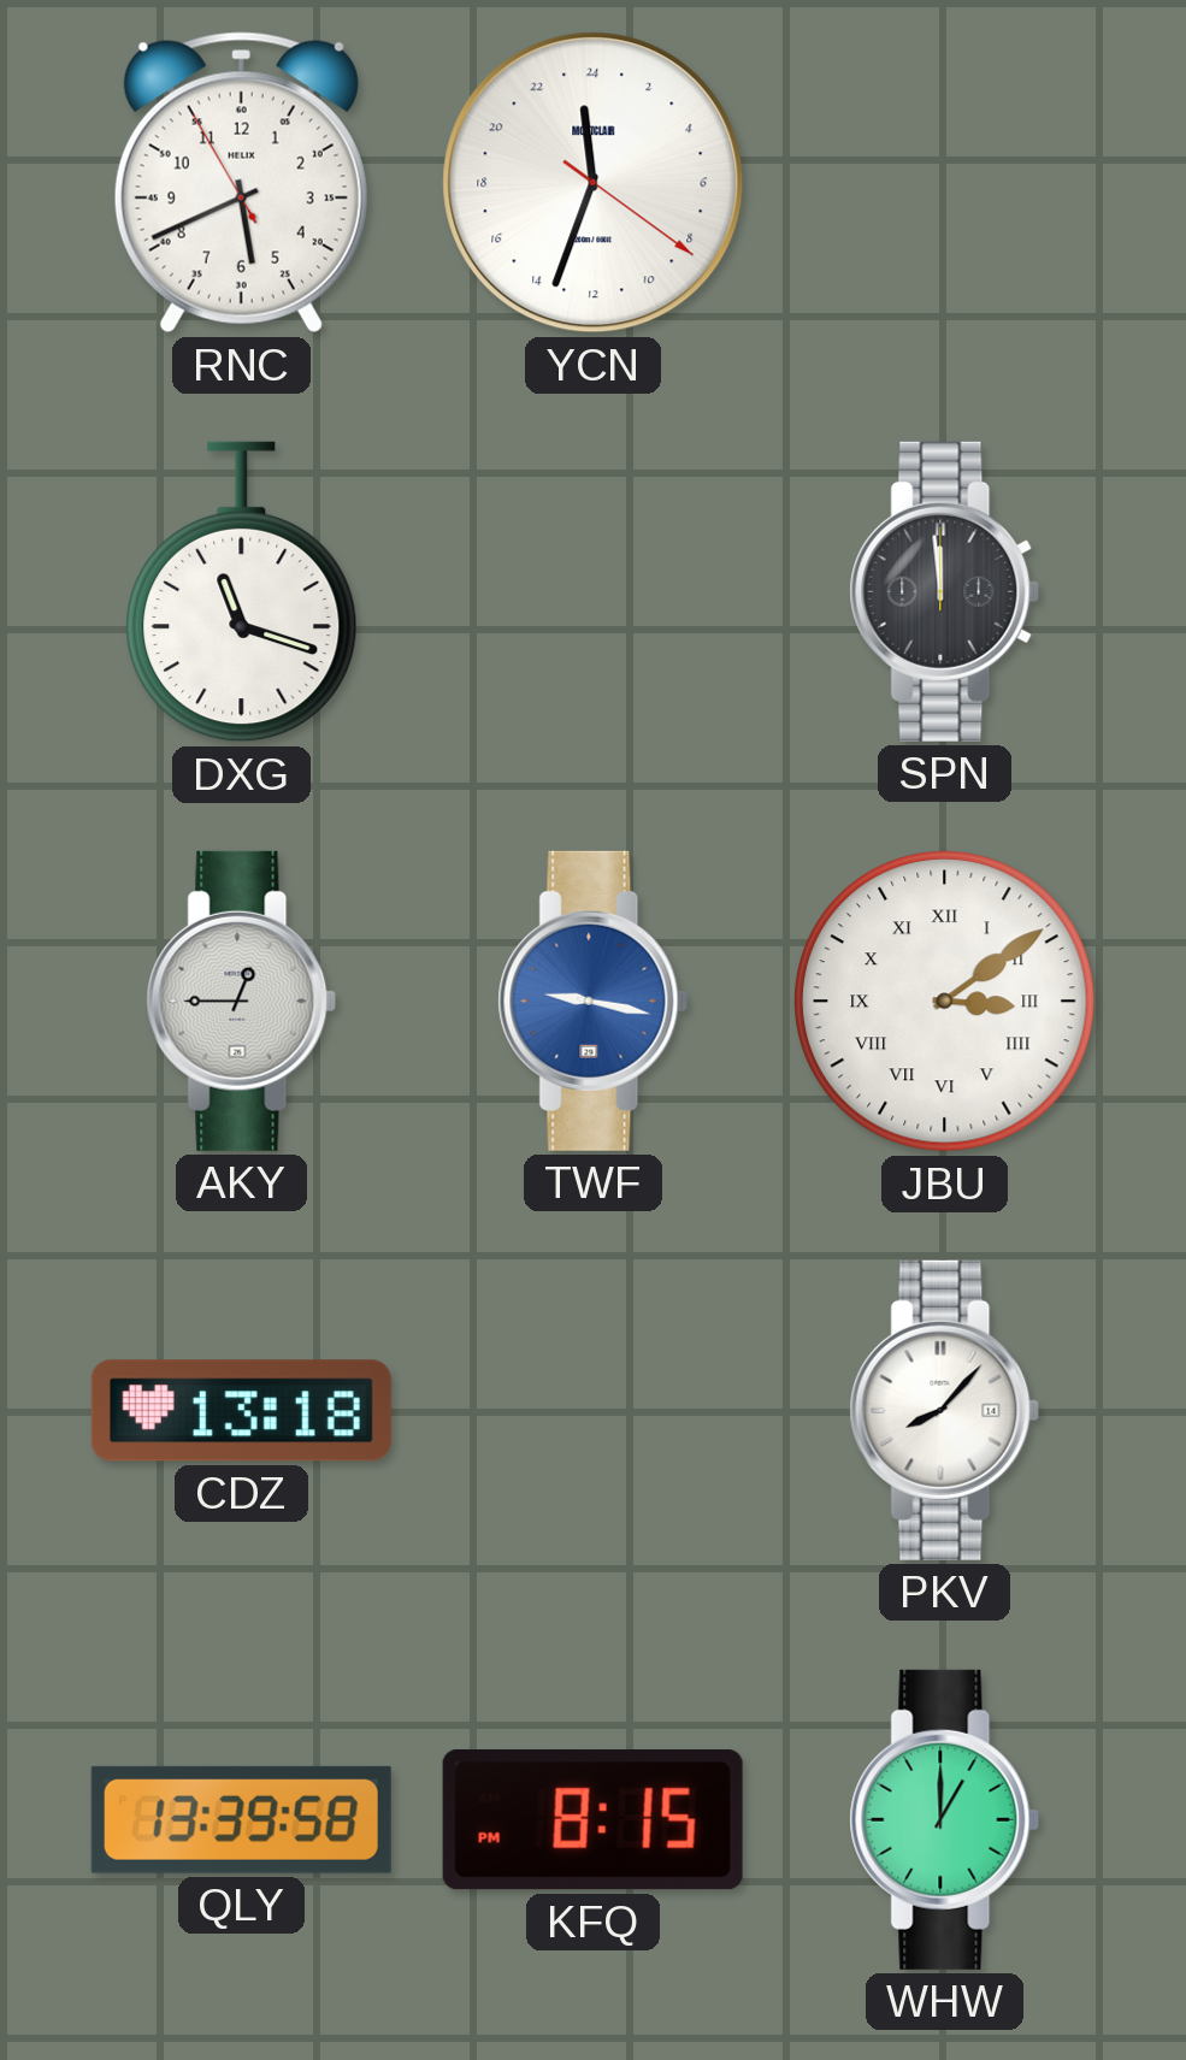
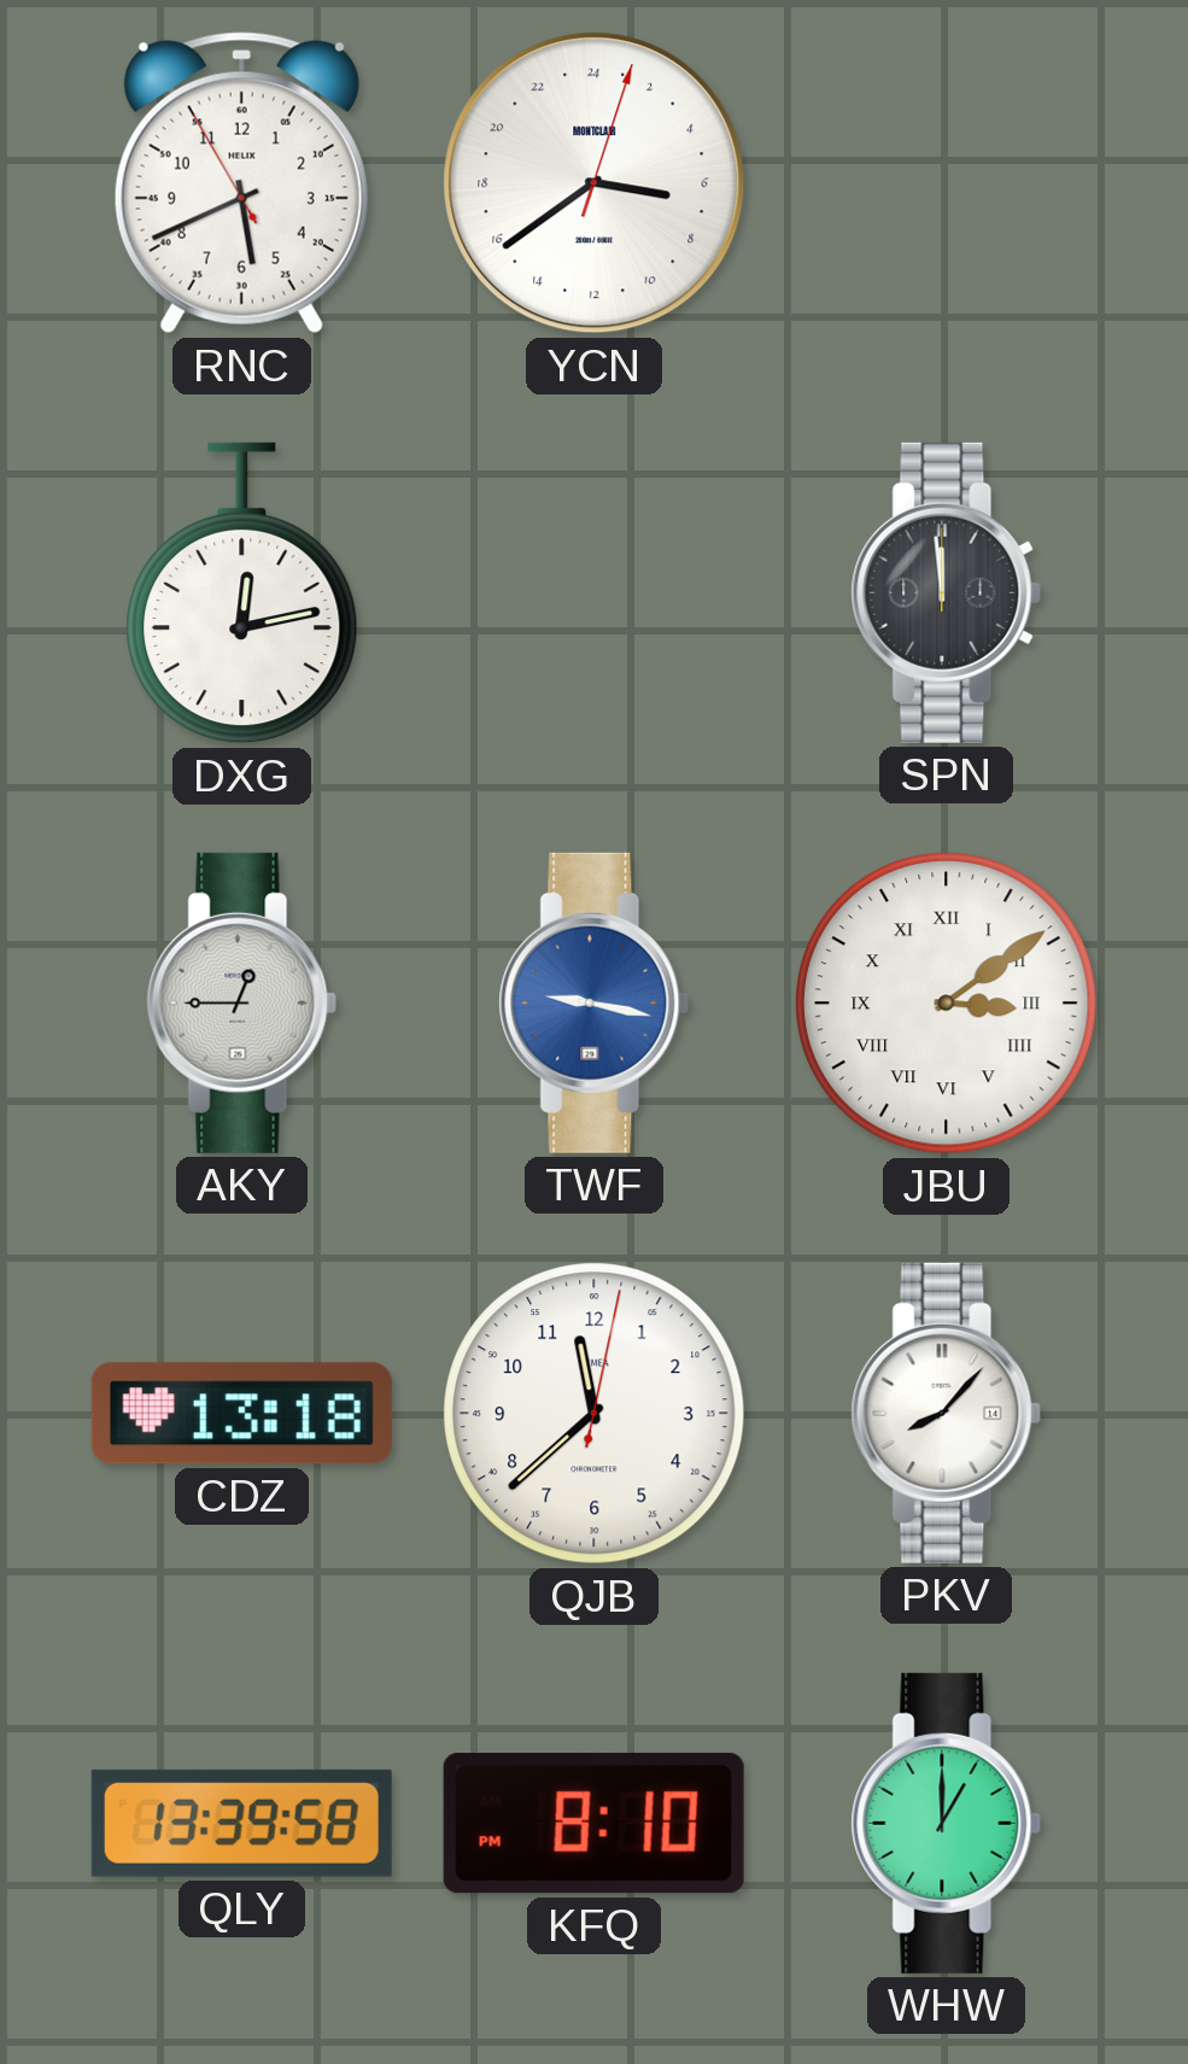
YCN: 23:33 -> 6:39
DXG: 11:18 -> 12:13
QJB: none -> 11:38
KFQ: 8:15 -> 8:10
